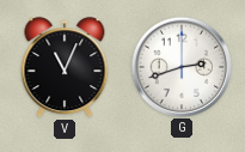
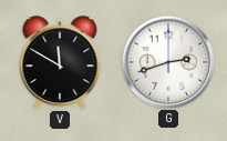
V: 11:04 -> 11:50
